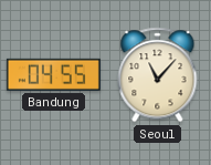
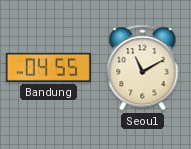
Seoul: 11:07 -> 11:10
